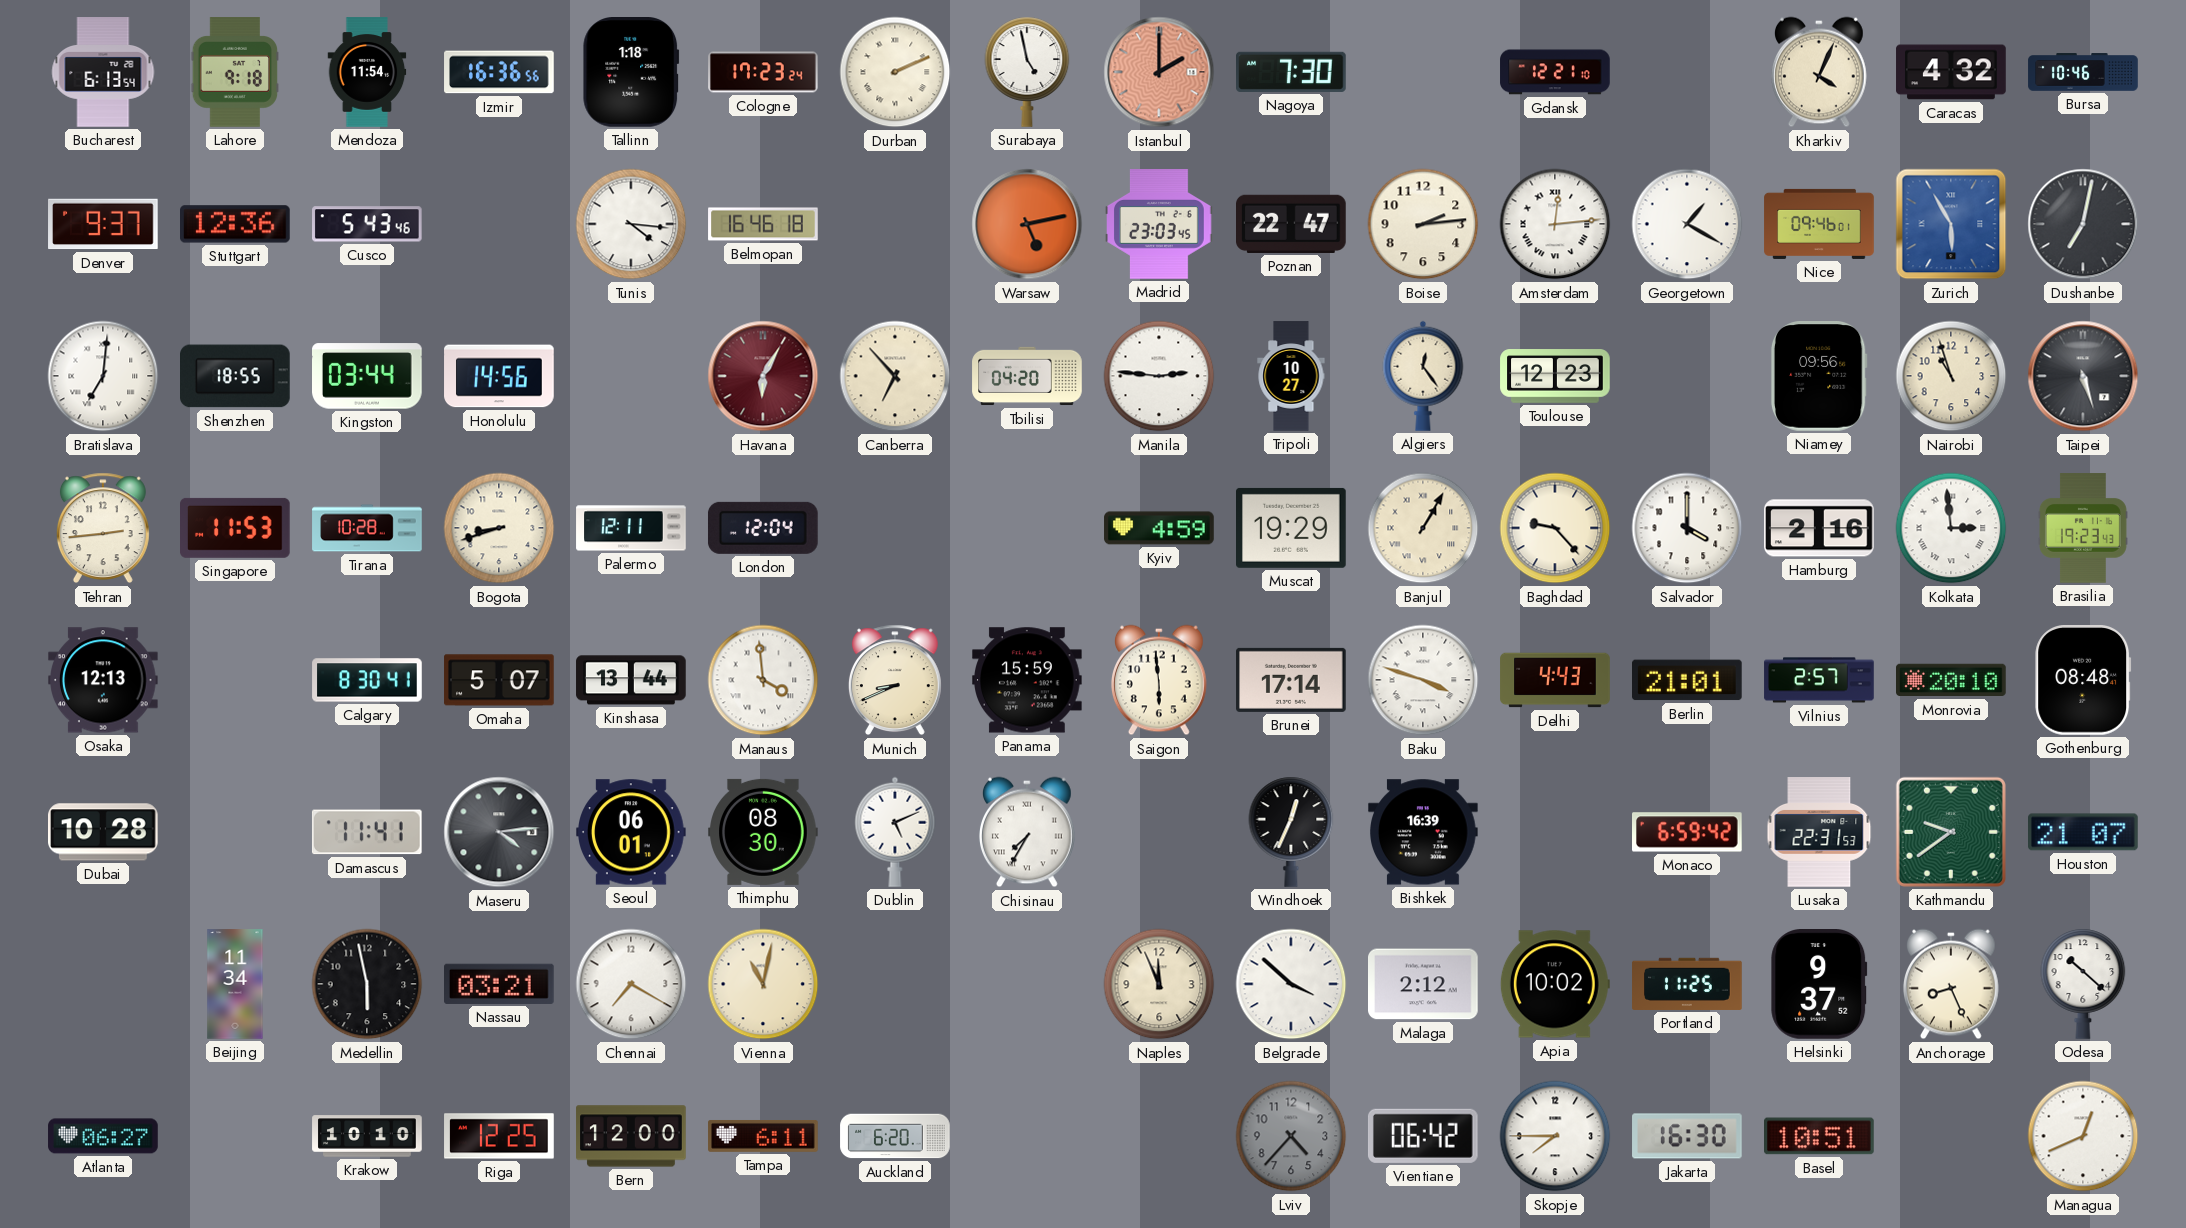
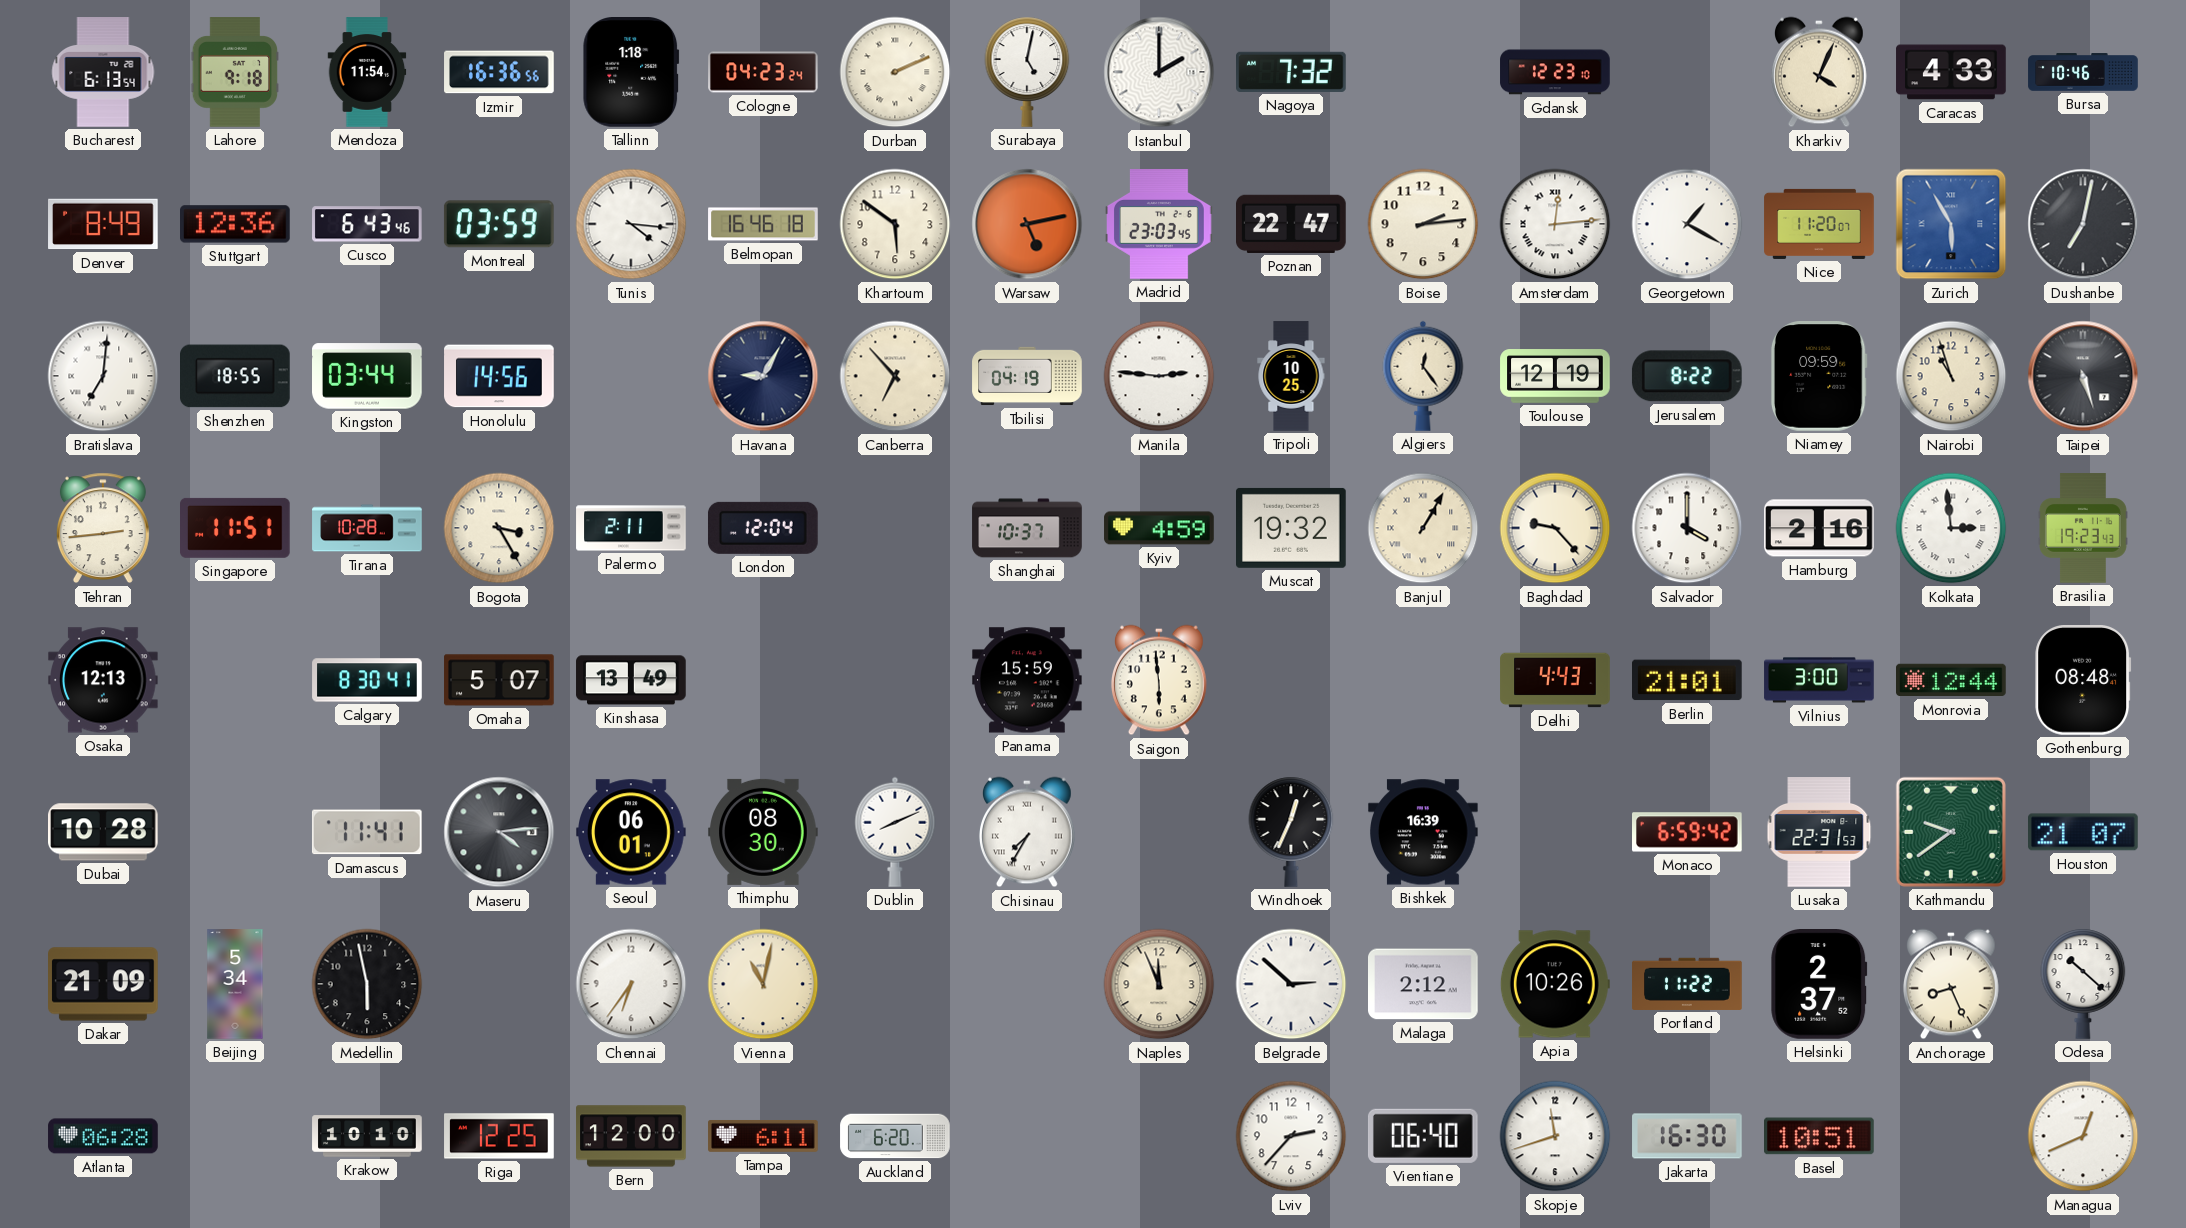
Cologne: 17:23 -> 04:23
Surabaya: 4:58 -> 5:02
Istanbul dial: salmon -> white
Nagoya: 7:30 -> 7:32
Gdansk: 12:21 -> 12:23
Caracas: 4:32 -> 4:33
Denver: 9:37 -> 8:49
Cusco: 5:43 -> 6:43
Montreal: none -> 03:59
Khartoum: none -> 5:51
Nice: 09:46 -> 11:20
Havana: 6:05 -> 9:05
Havana dial: burgundy -> navy
Tbilisi: 04:20 -> 04:19
Tripoli: 10:27 -> 10:25
Toulouse: 12:23 -> 12:19
Jerusalem: none -> 8:22
Niamey: 09:56 -> 09:59
Singapore: 11:53 -> 11:51
Bogota: 8:42 -> 3:25
Palermo: 12:11 -> 2:11
Shanghai: none -> 10:37
Muscat: 19:29 -> 19:32
Kinshasa: 13:44 -> 13:49
Manaus: 3:59 -> none
Munich: 8:41 -> none
Brunei: 17:14 -> none
Baku: 3:48 -> none
Vilnius: 2:57 -> 3:00
Monrovia: 20:10 -> 12:44
Dublin: 5:11 -> 8:11
Dakar: none -> 21:09
Beijing: 11:34 -> 5:34
Nassau: 03:21 -> none
Chennai: 7:20 -> 6:36
Belgrade: 3:52 -> 2:52
Apia: 10:02 -> 10:26
Portland: 11:25 -> 11:22
Helsinki: 9:37 -> 2:37
Atlanta: 06:27 -> 06:28
Lviv: 4:37 -> 2:37
Lviv dial: grey -> white
Vientiane: 06:42 -> 06:40
Skopje: 7:45 -> 11:42
